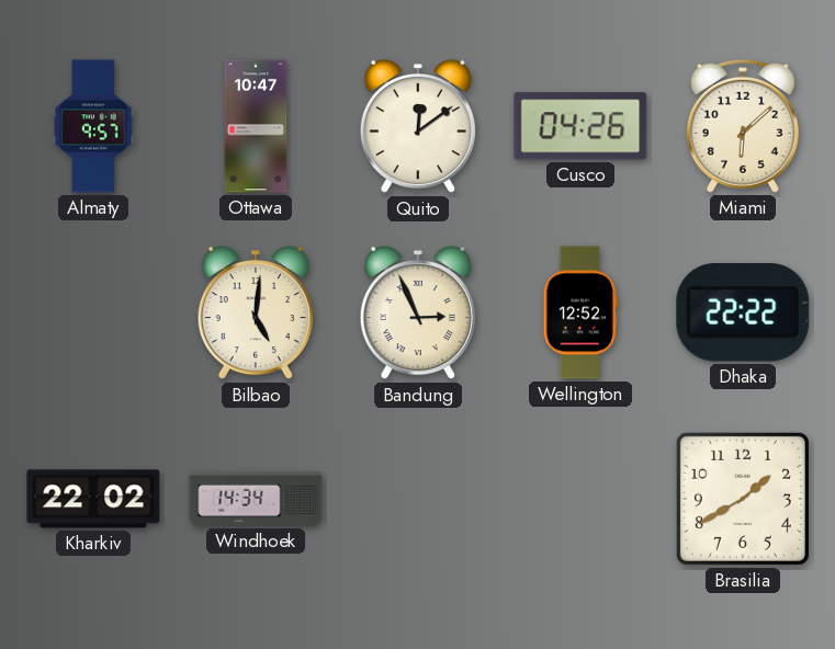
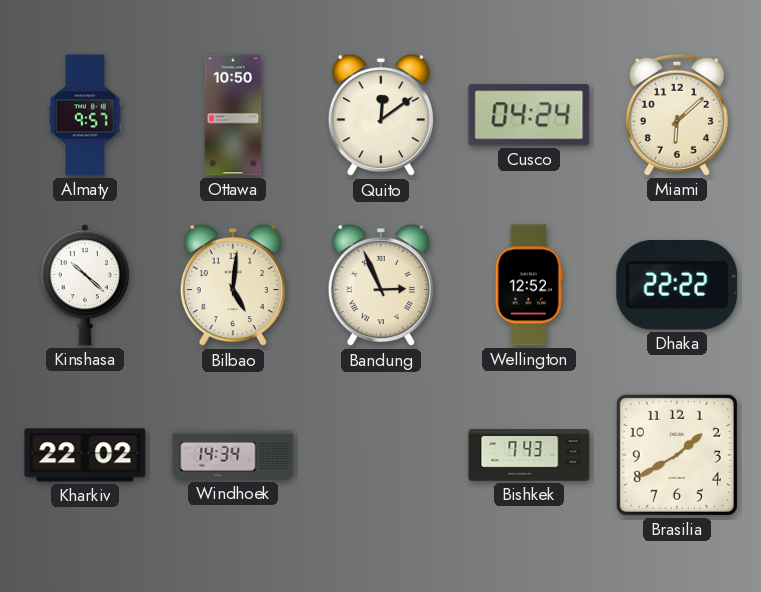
Ottawa: 10:47 -> 10:50
Cusco: 04:26 -> 04:24
Kinshasa: none -> 10:22
Bishkek: none -> 7:43
